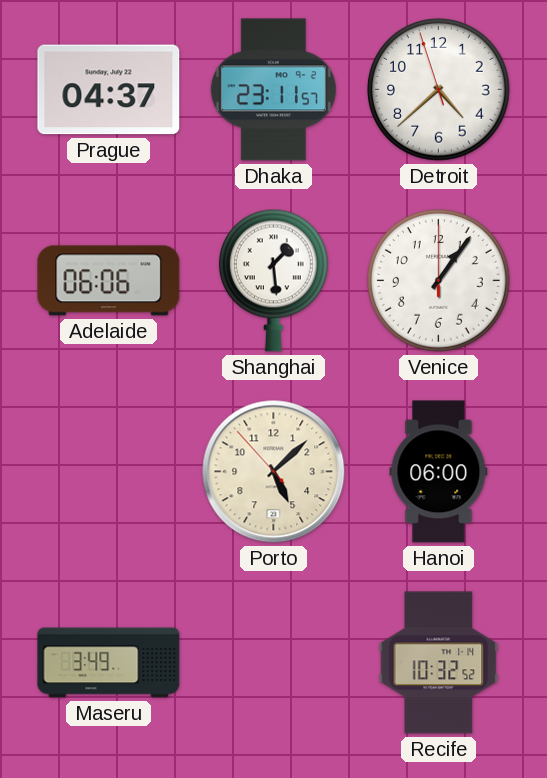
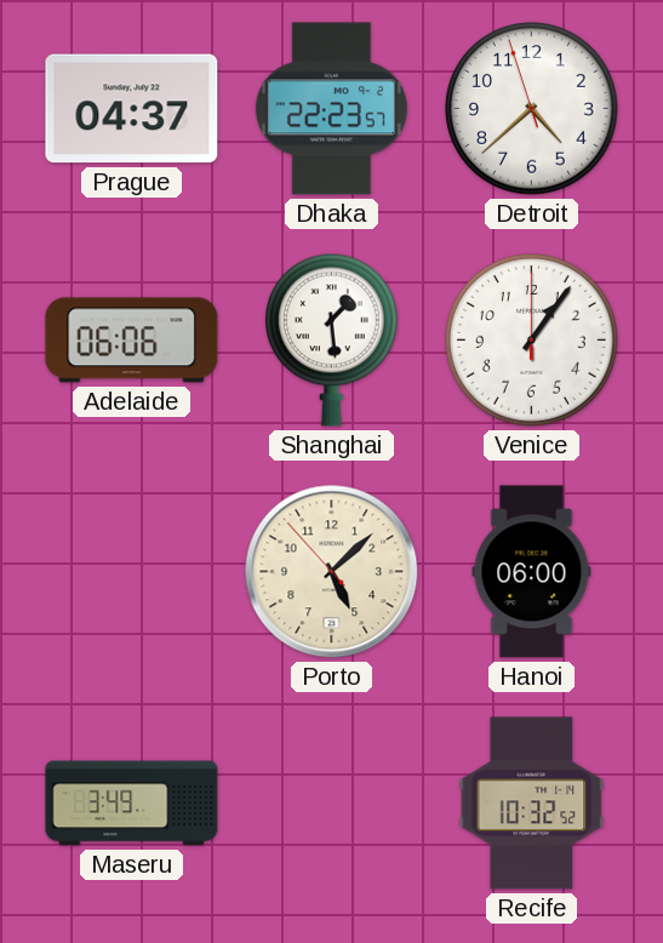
Dhaka: 23:11 -> 22:23
